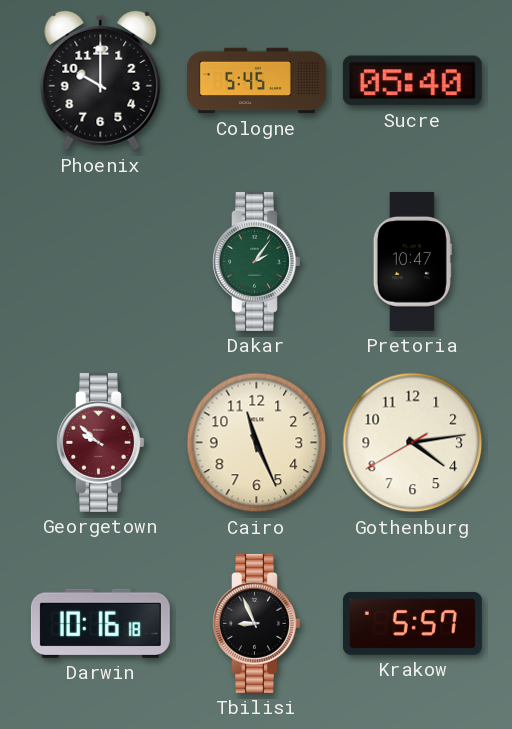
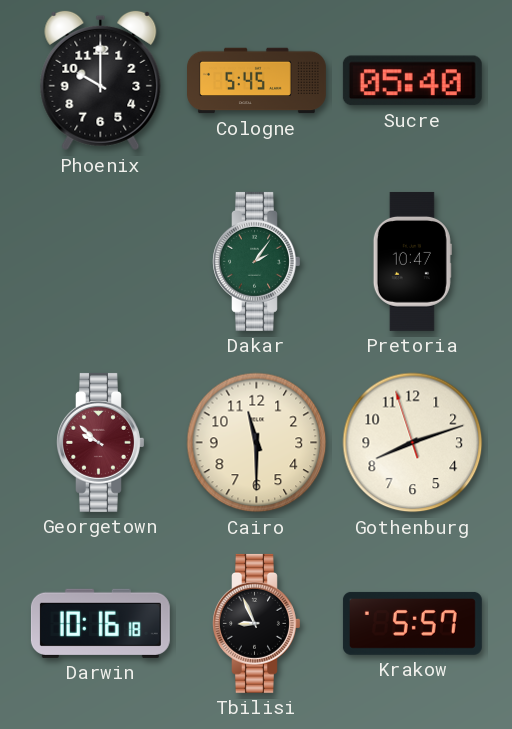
Cairo: 11:26 -> 11:30
Gothenburg: 4:13 -> 8:11
